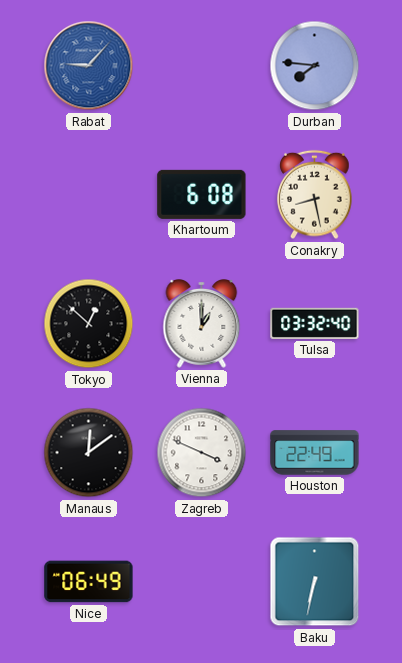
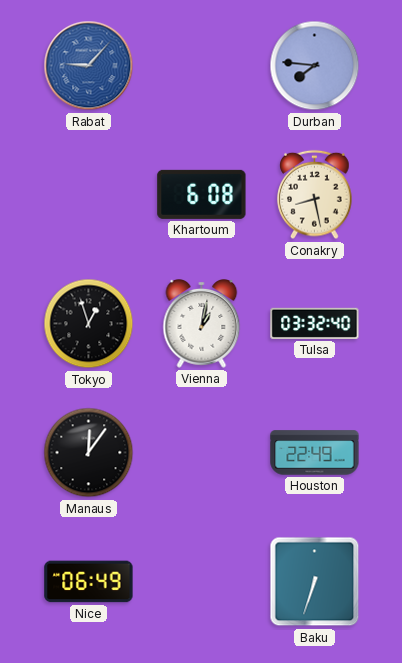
Tokyo: 12:52 -> 12:57
Vienna: 1:00 -> 1:02
Manaus: 12:09 -> 12:06
Zagreb: 3:49 -> none
Baku: 6:32 -> 6:33
